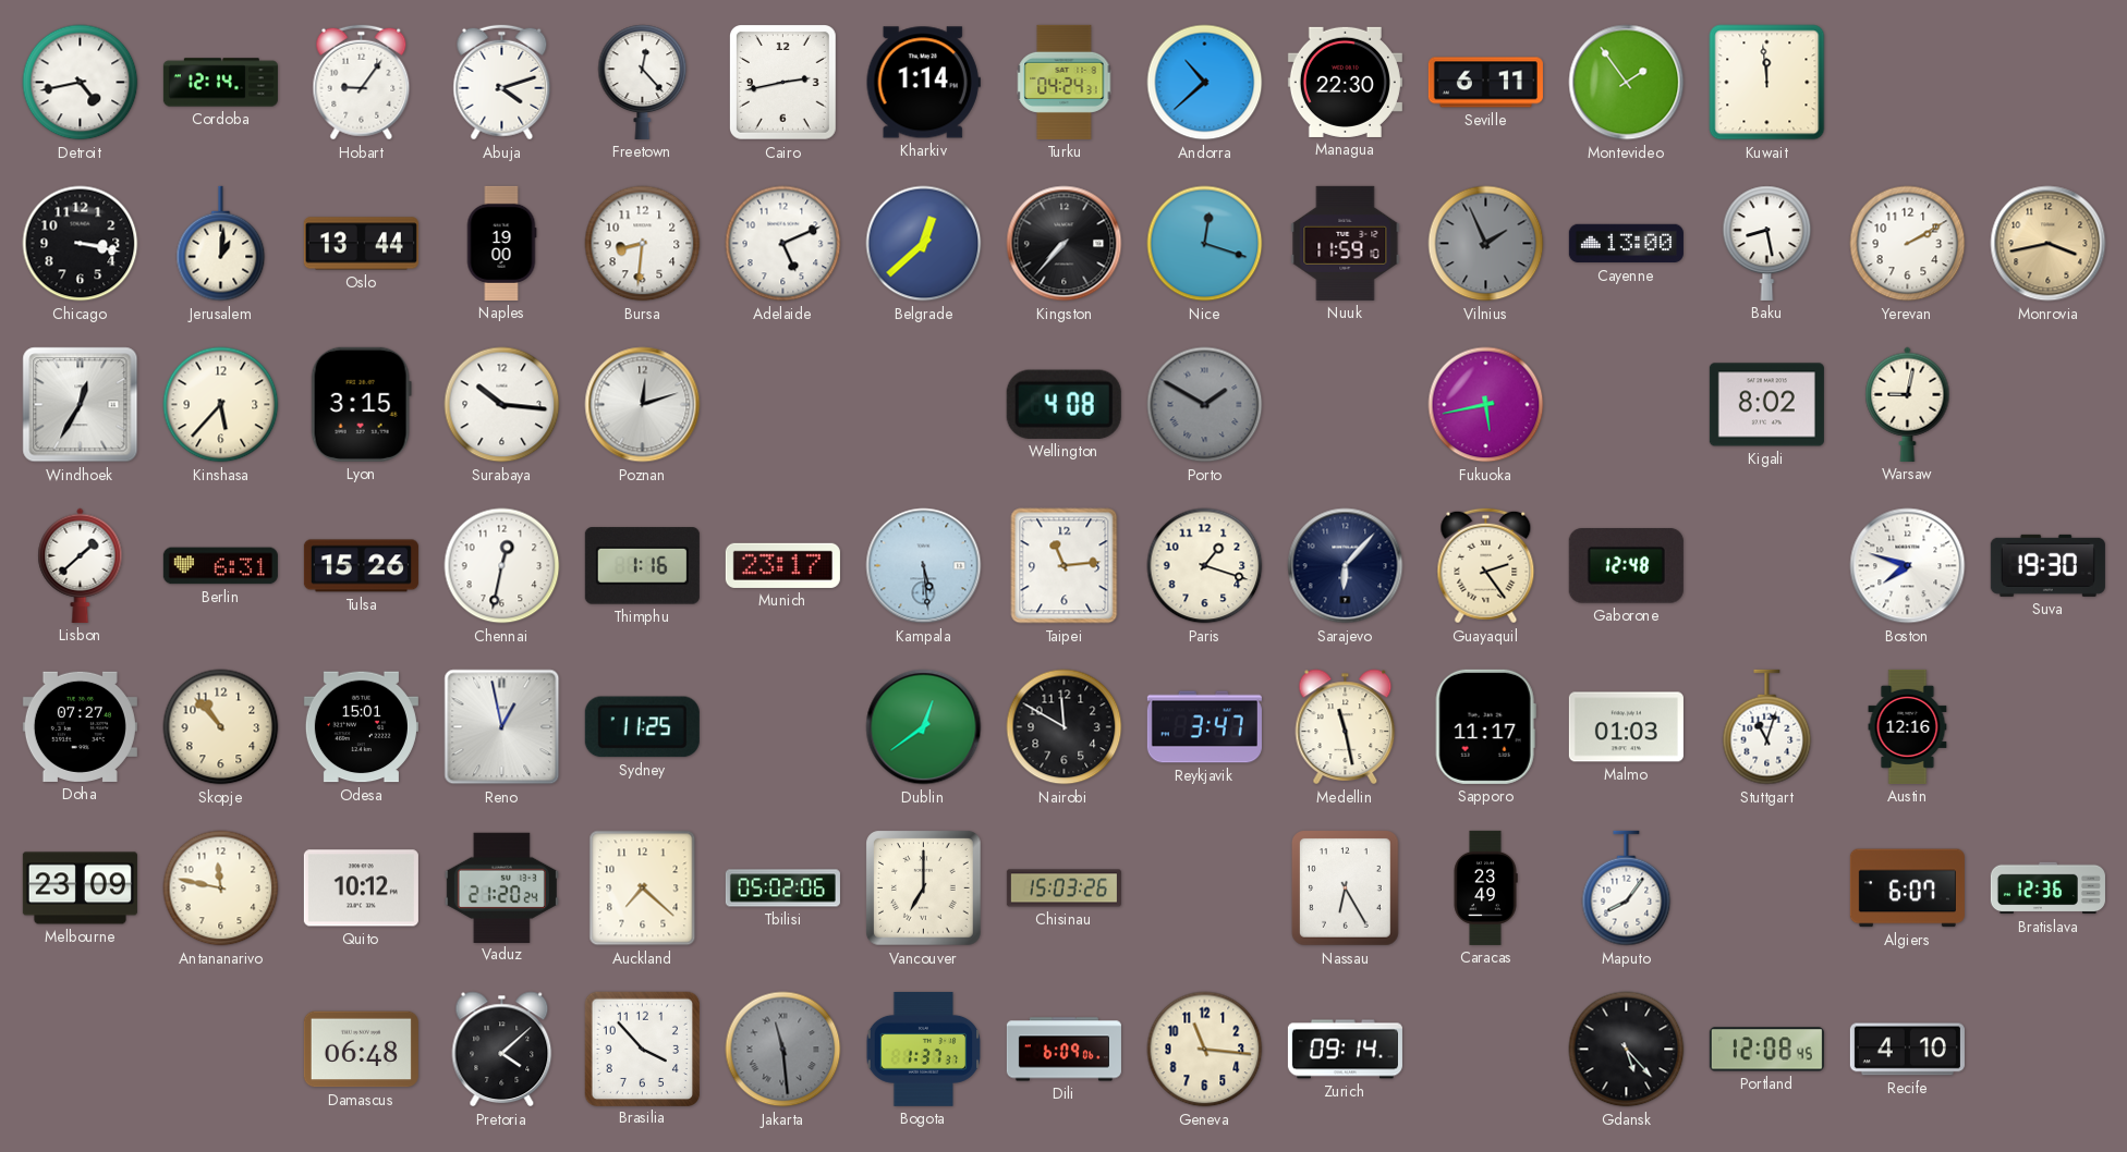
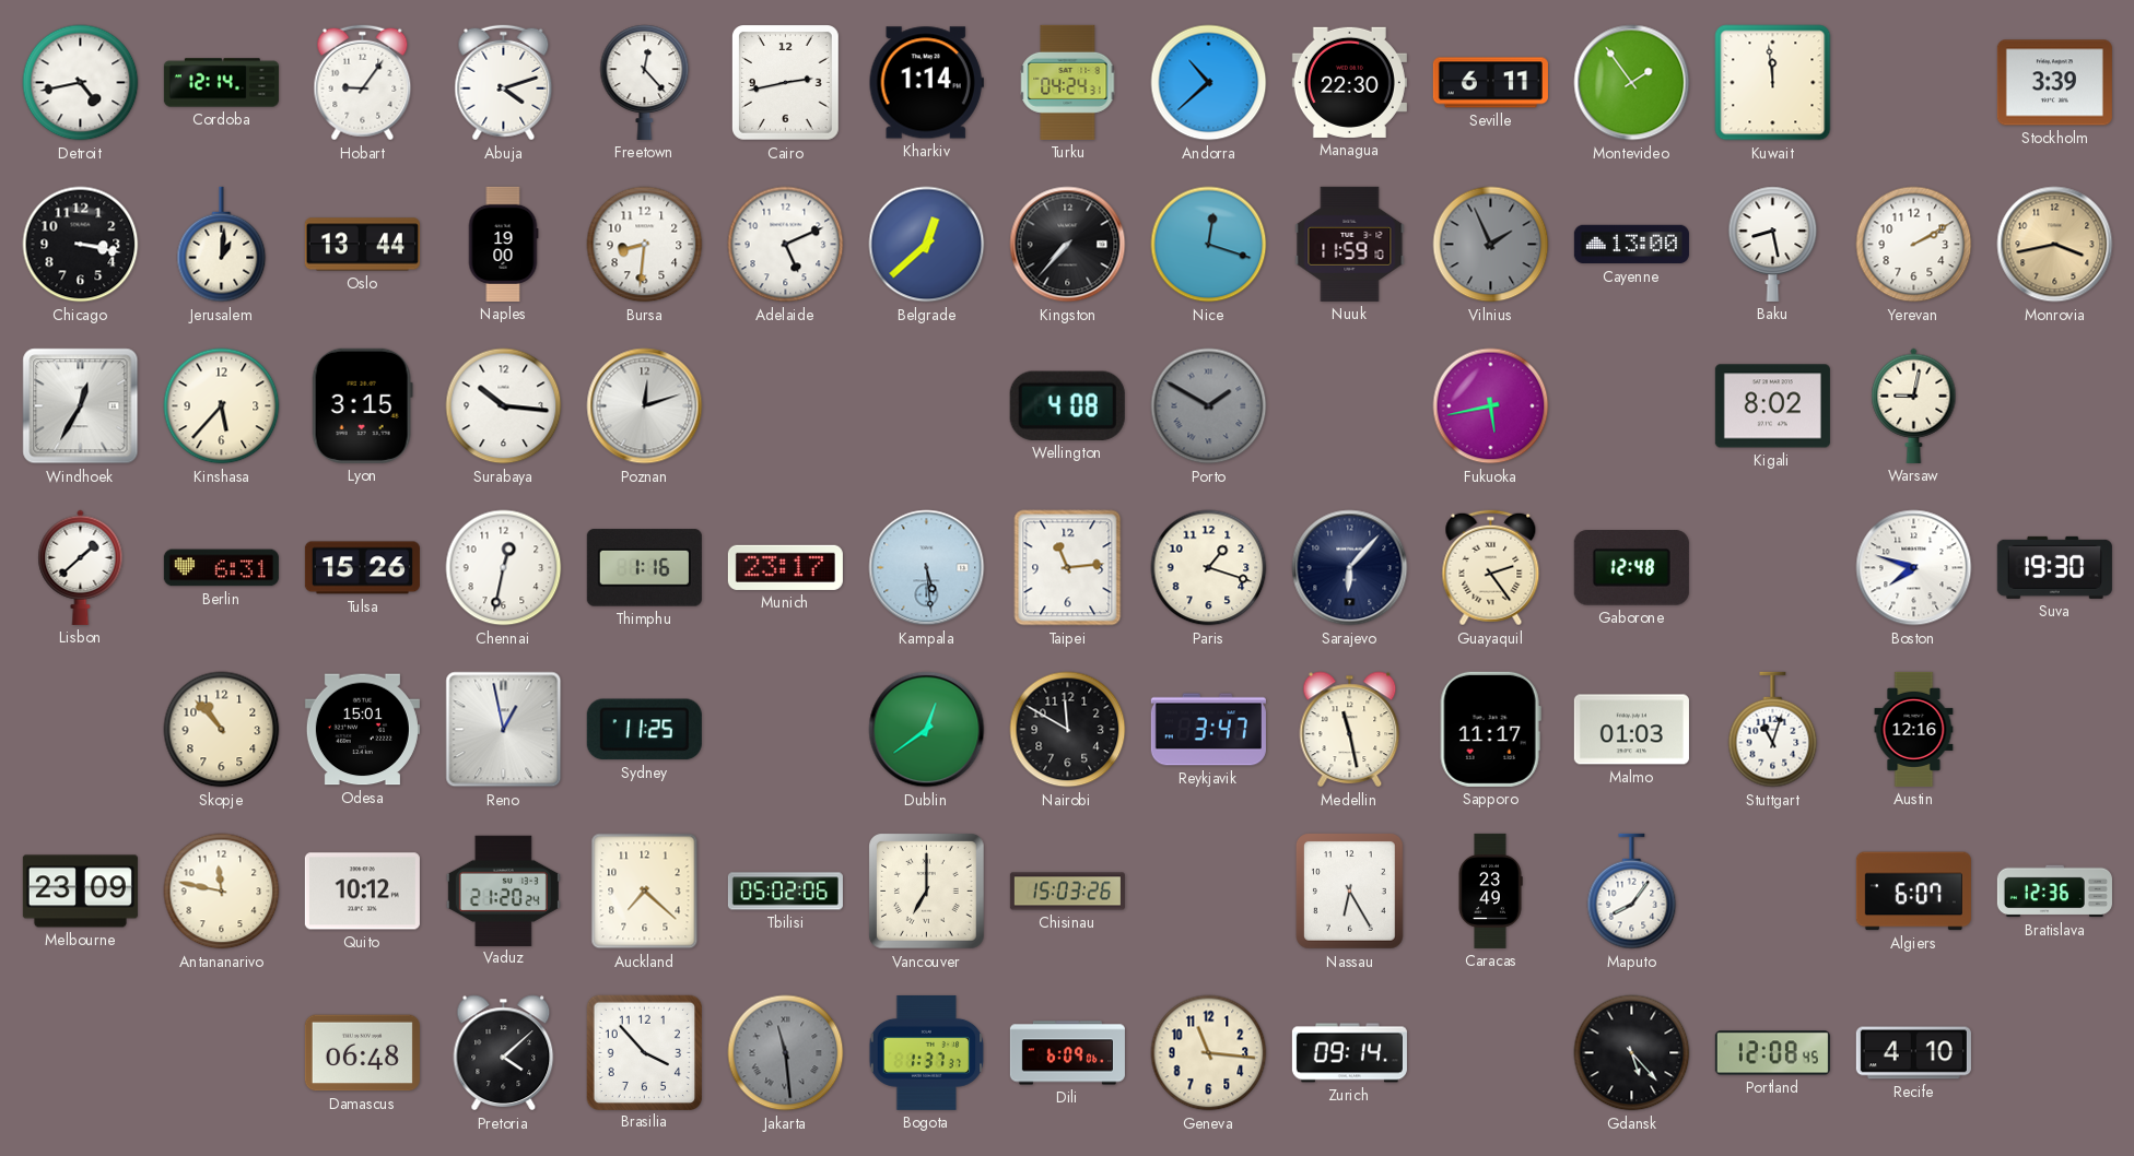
Stockholm: none -> 3:39
Doha: 07:27 -> none
